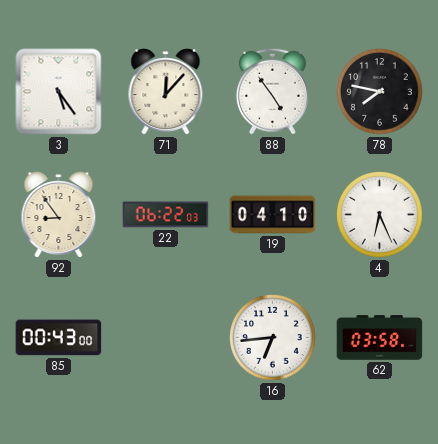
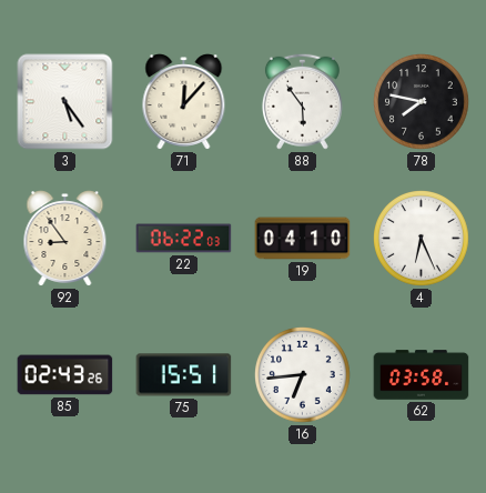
88: 4:54 -> 5:54
85: 00:43 -> 02:43
75: none -> 15:51
